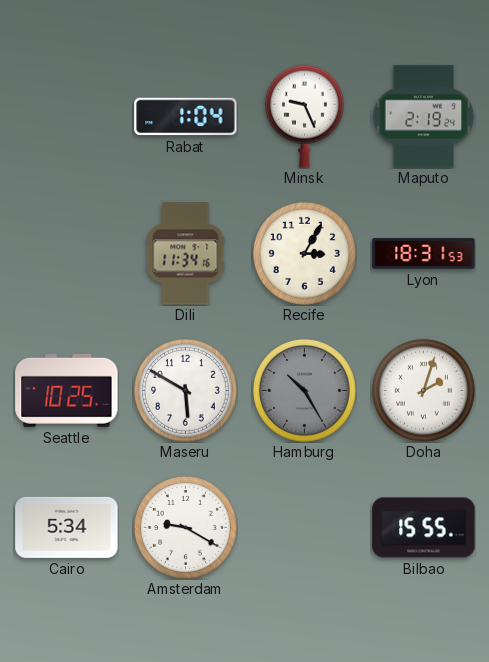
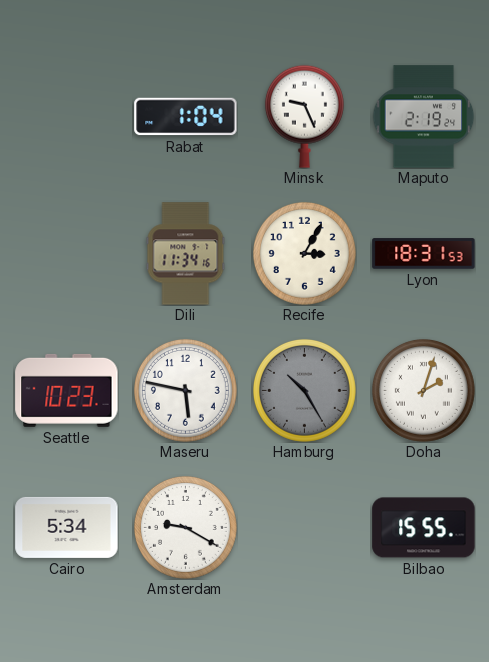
Seattle: 10:25 -> 10:23
Maseru: 5:50 -> 5:47
